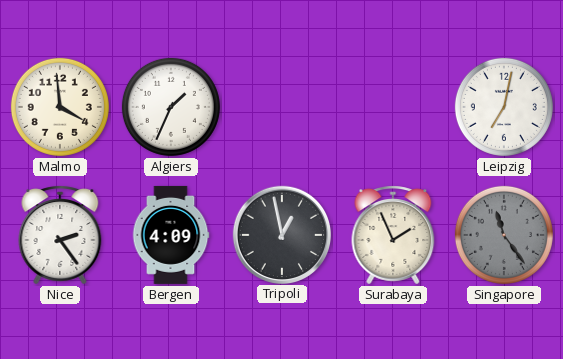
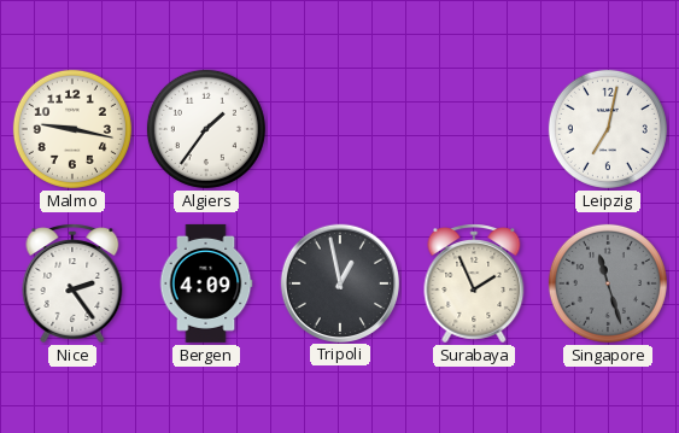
Malmo: 3:59 -> 9:17
Algiers: 1:34 -> 1:36
Singapore: 11:24 -> 11:27
